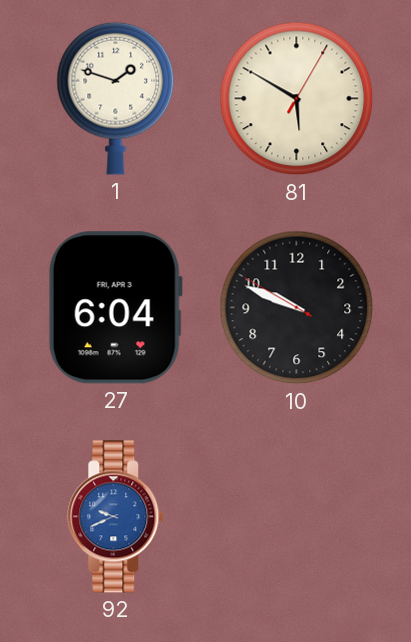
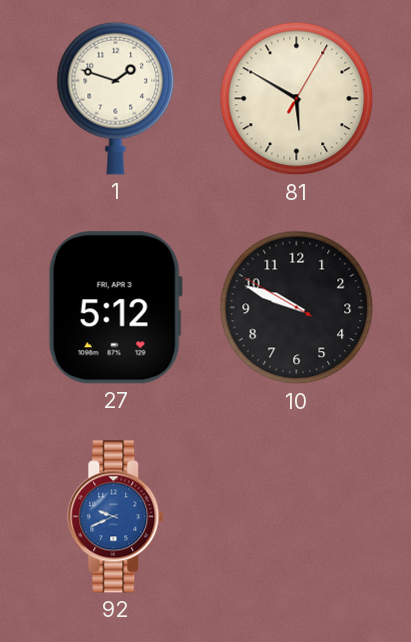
27: 6:04 -> 5:12
